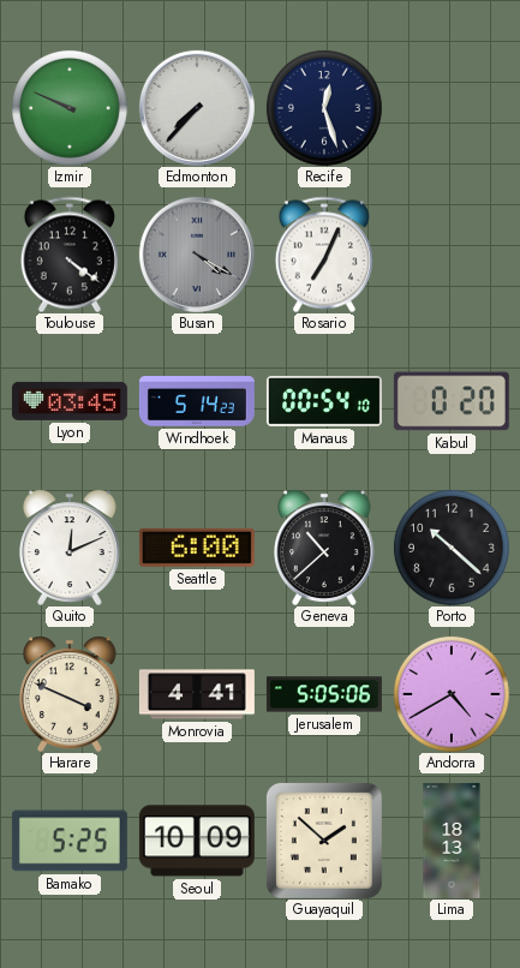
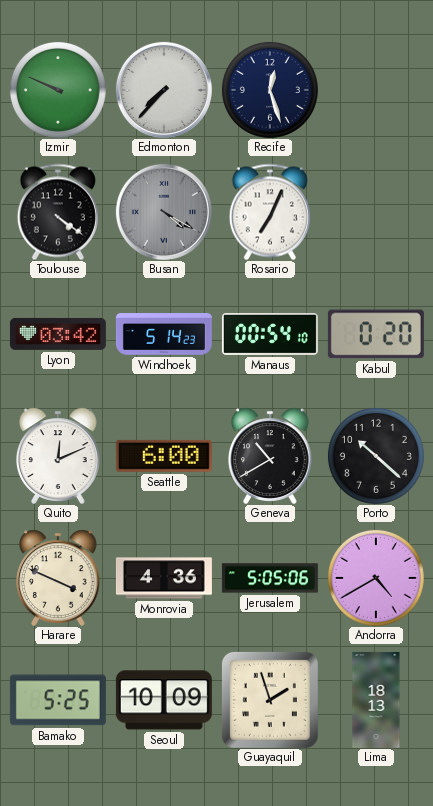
Lyon: 03:45 -> 03:42
Geneva: 10:38 -> 10:40
Monrovia: 4:41 -> 4:36
Guayaquil: 1:52 -> 1:57
